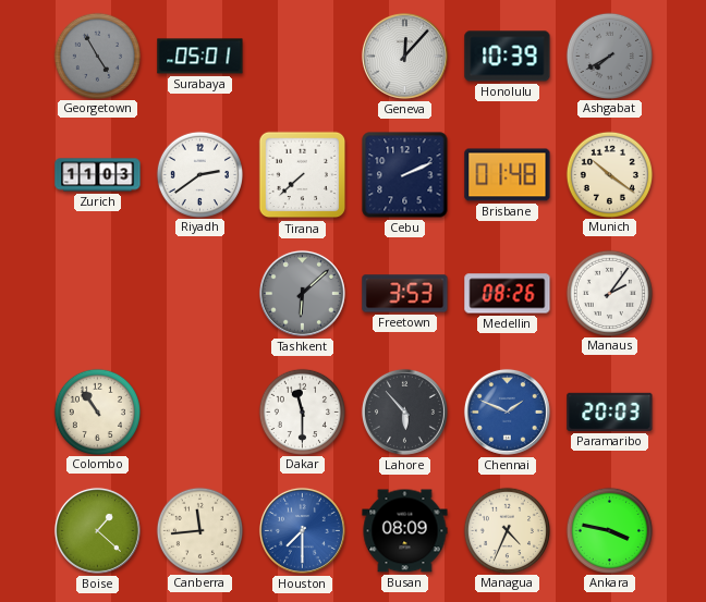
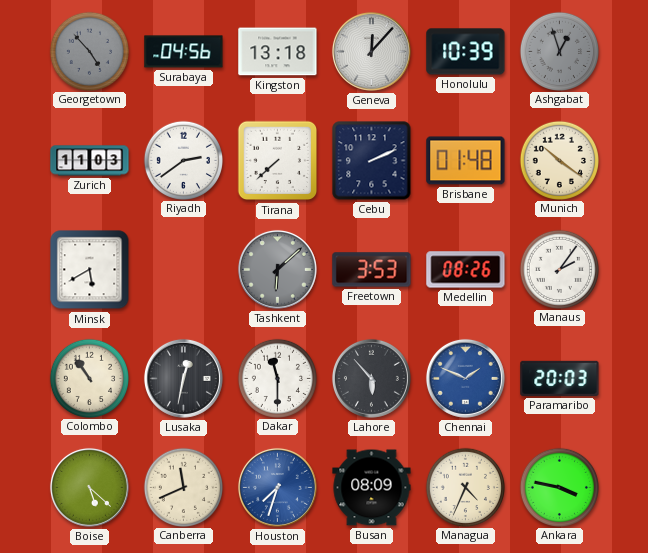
Georgetown: 4:55 -> 4:53
Surabaya: 05:01 -> 04:56
Kingston: none -> 13:18
Ashgabat: 7:40 -> 12:57
Minsk: none -> 5:40
Lusaka: none -> 12:32
Boise: 1:22 -> 5:22
Canberra: 11:44 -> 11:41
Houston: 7:30 -> 7:33
